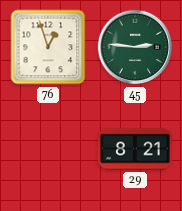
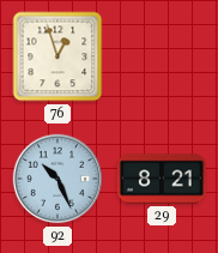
45: 2:46 -> none
92: none -> 10:26
